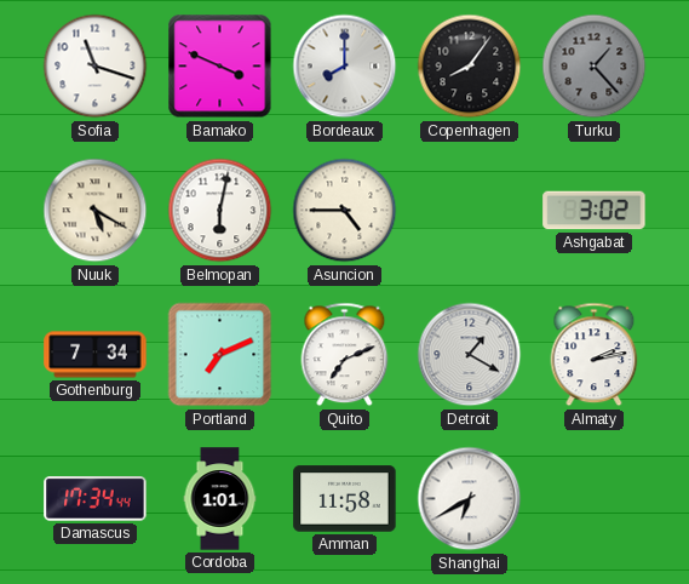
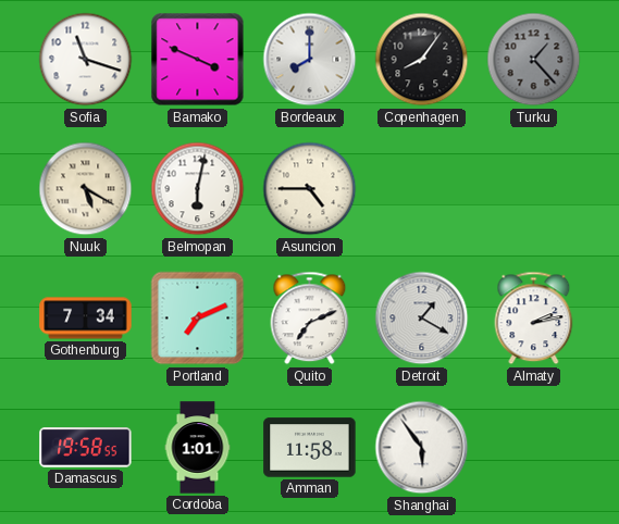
Ashgabat: 3:02 -> none
Damascus: 17:34 -> 19:58
Shanghai: 6:40 -> 5:54
